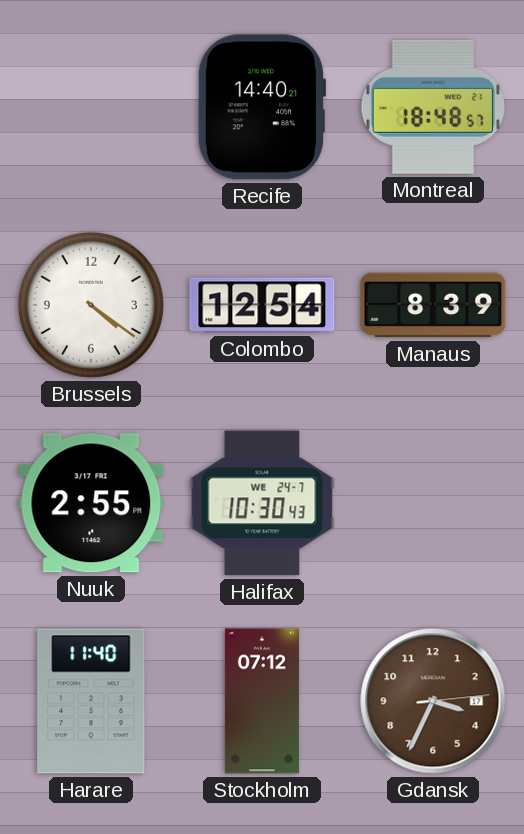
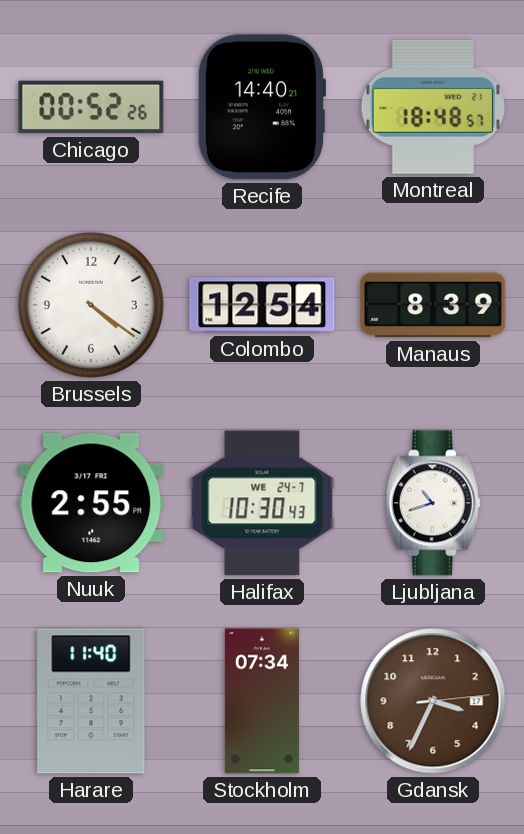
Chicago: none -> 00:52
Ljubljana: none -> 10:42
Stockholm: 07:12 -> 07:34
